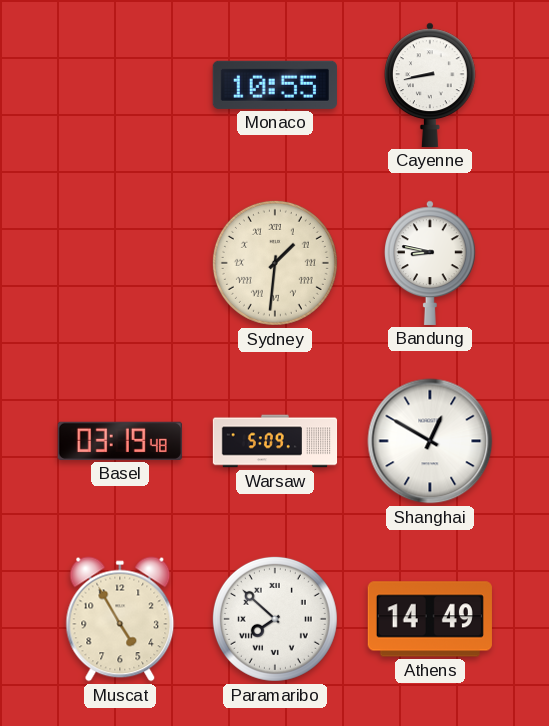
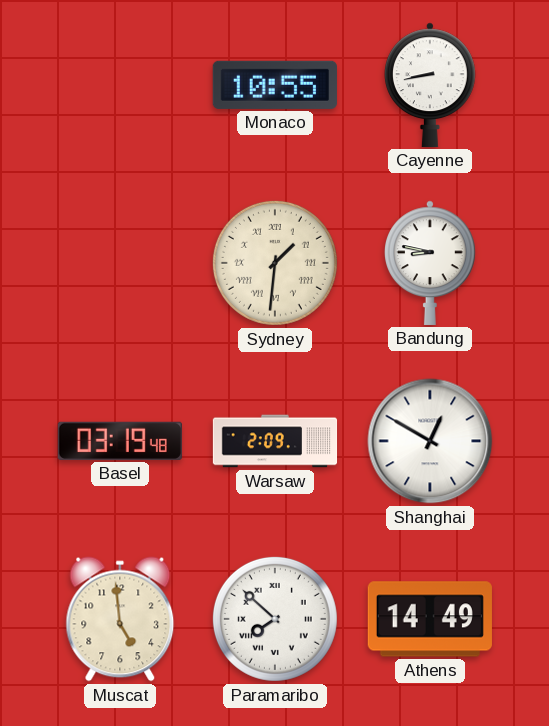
Warsaw: 5:09 -> 2:09
Muscat: 4:55 -> 4:59
